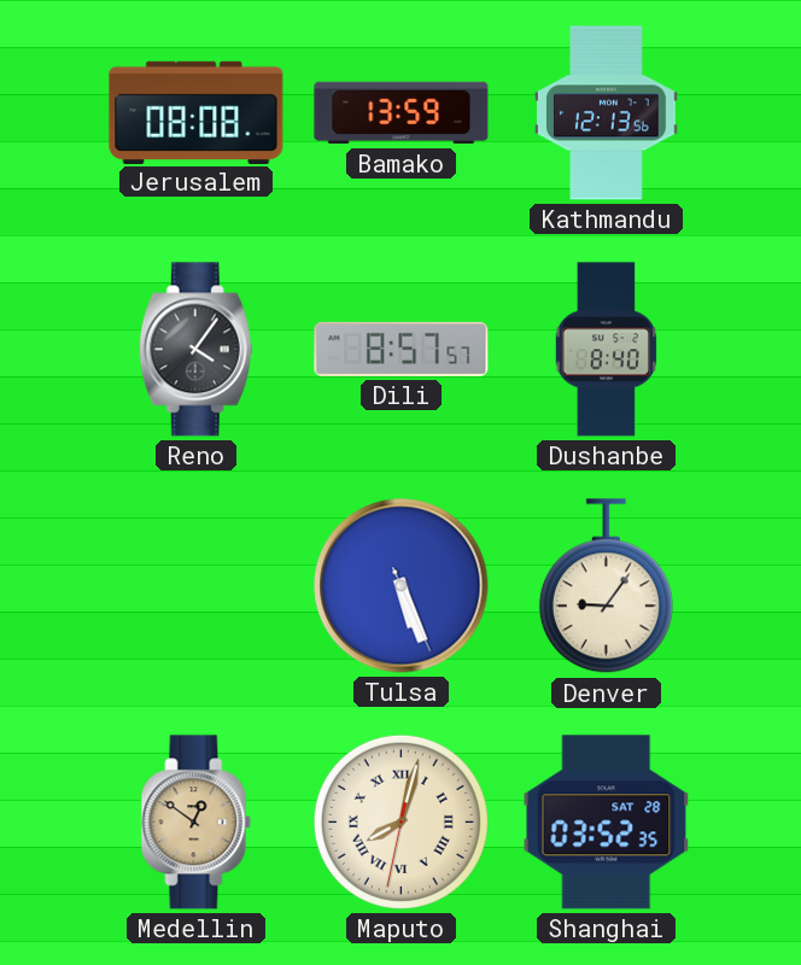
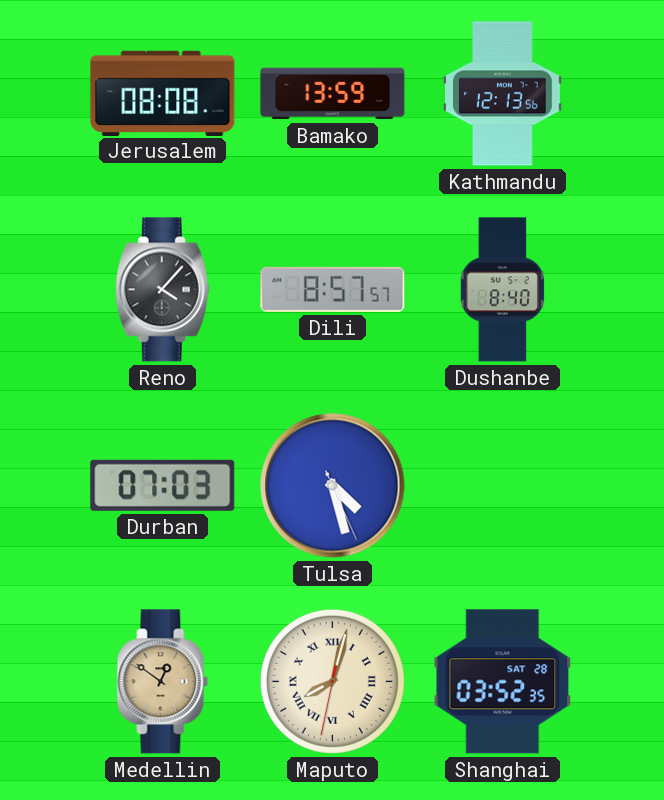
Reno: 4:06 -> 4:07
Durban: none -> 07:03
Tulsa: 5:26 -> 4:27
Denver: 9:06 -> none
